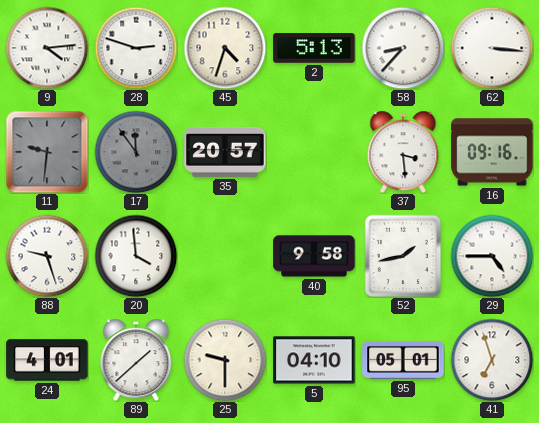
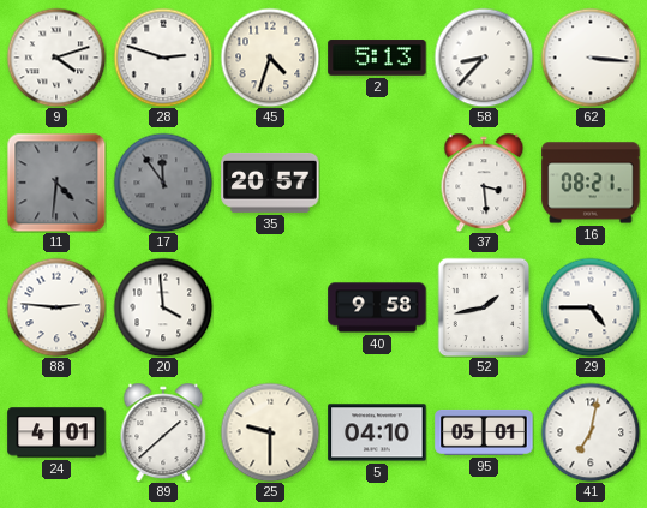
9: 4:14 -> 4:12
11: 9:31 -> 4:31
16: 09:16 -> 08:21
88: 9:27 -> 2:46
41: 6:57 -> 7:02
